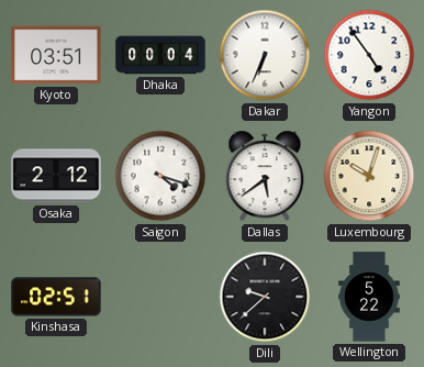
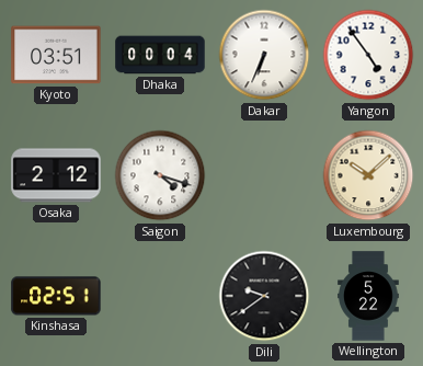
Dallas: 5:39 -> none
Luxembourg: 10:03 -> 10:08
Dili: 9:38 -> 9:39
